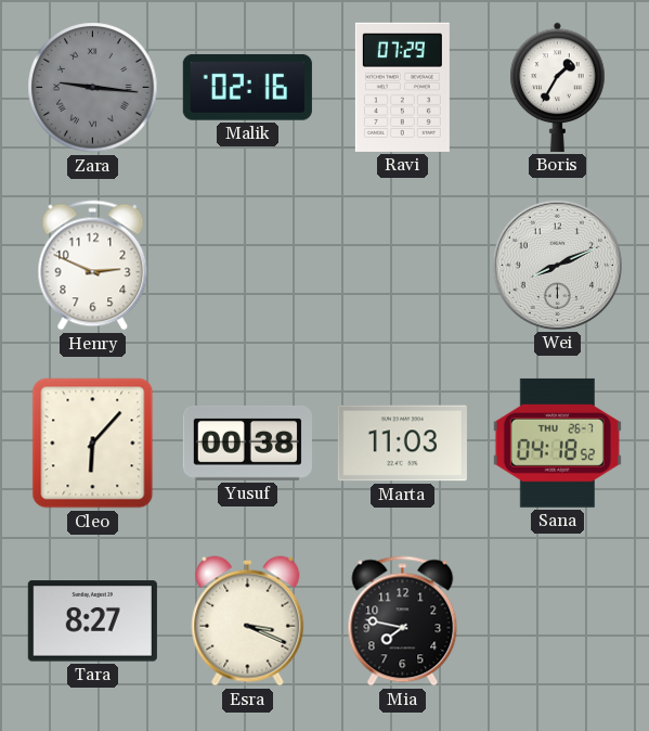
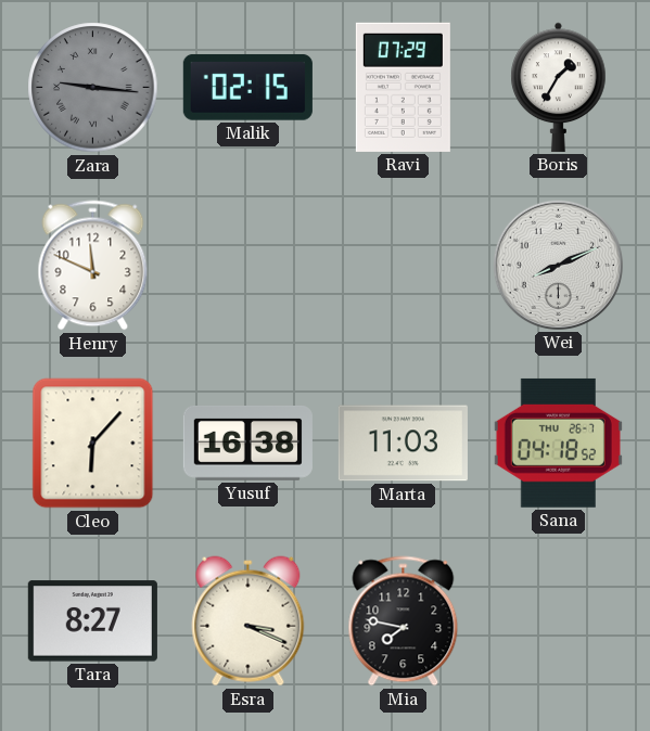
Malik: 02:16 -> 02:15
Henry: 2:49 -> 11:49
Yusuf: 00:38 -> 16:38
